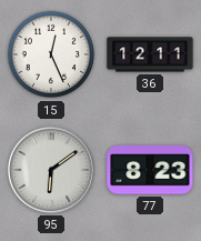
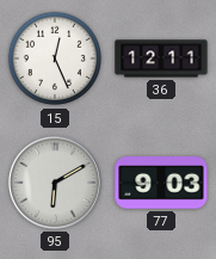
95: 6:09 -> 6:10
77: 8:23 -> 9:03
